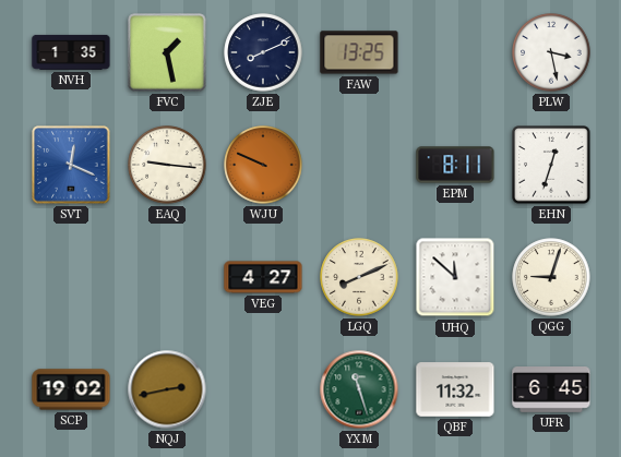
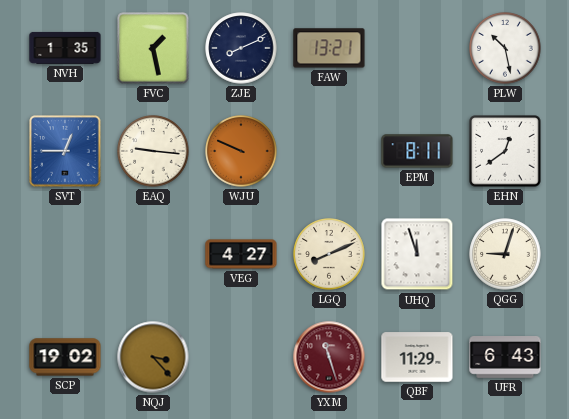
FAW: 13:25 -> 13:21
PLW: 3:28 -> 10:28
SVT: 12:19 -> 12:45
EHN: 12:33 -> 12:39
UHQ: 11:52 -> 11:57
NQJ: 2:43 -> 3:23
YXM dial: green -> burgundy
QBF: 11:32 -> 11:29
UFR: 6:45 -> 6:43
